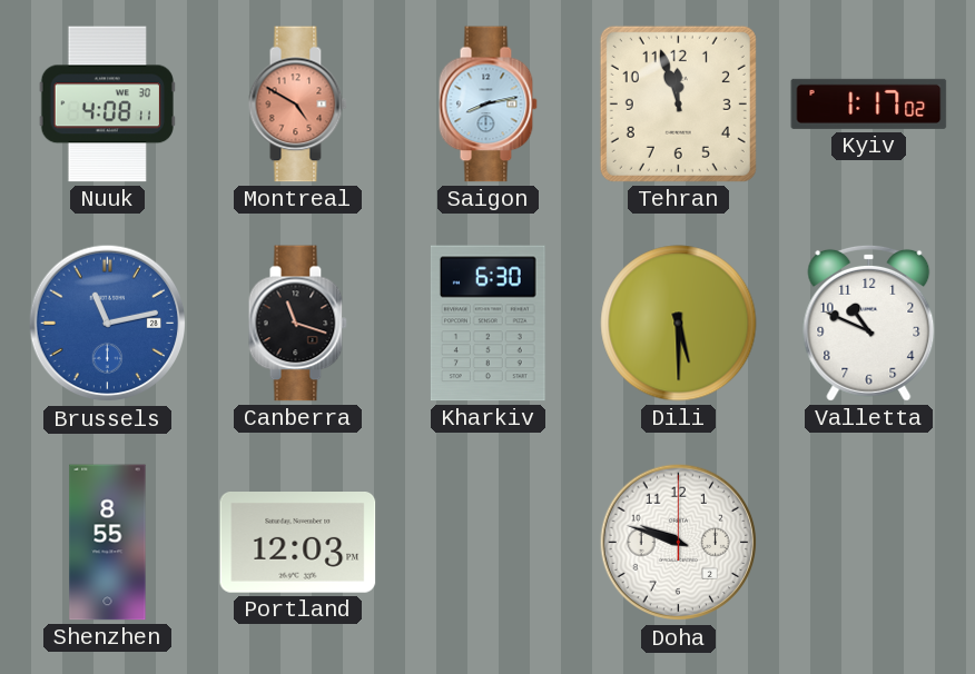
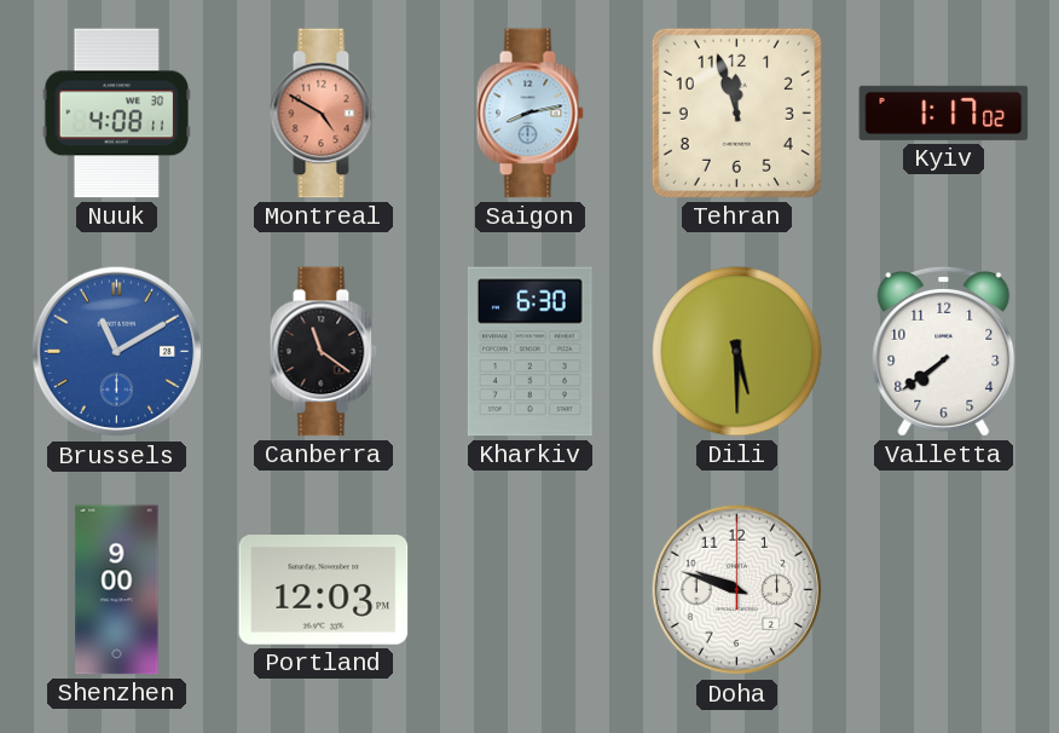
Brussels: 11:13 -> 11:10
Canberra: 11:18 -> 11:21
Valletta: 10:49 -> 7:39
Shenzhen: 8:55 -> 9:00
